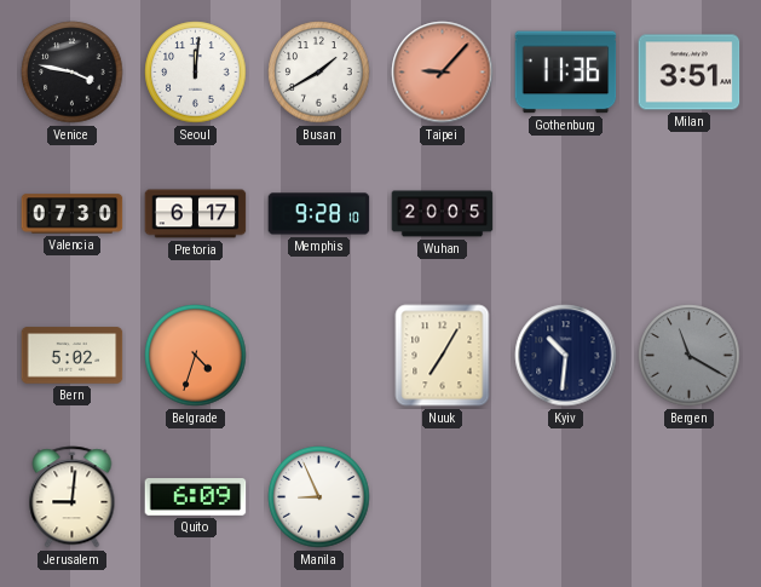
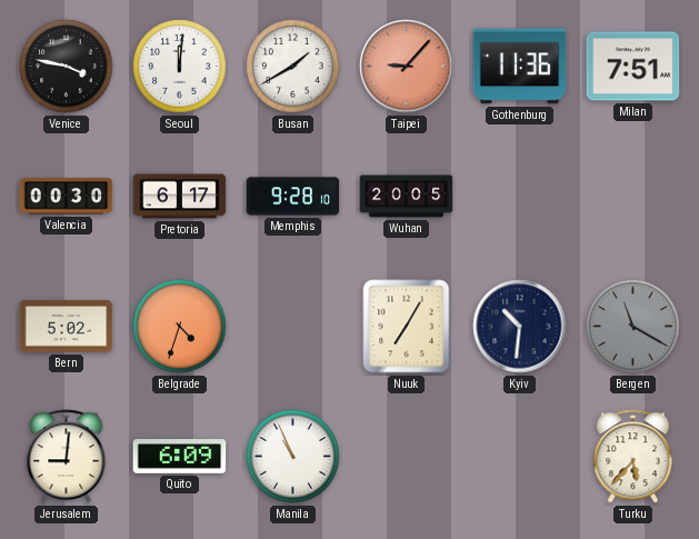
Milan: 3:51 -> 7:51
Valencia: 07:30 -> 00:30
Manila: 8:56 -> 10:56
Turku: none -> 5:37
